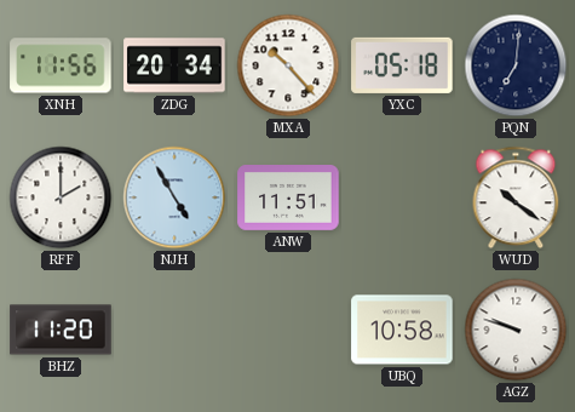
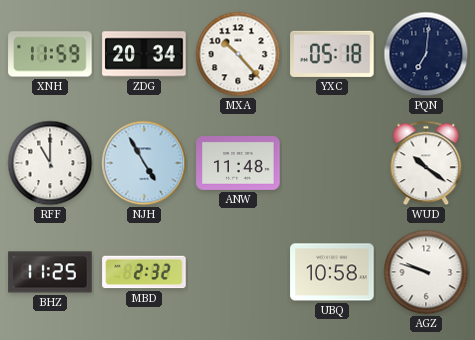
XNH: 11:56 -> 11:59
RFF: 2:00 -> 11:00
ANW: 11:51 -> 11:48
BHZ: 11:20 -> 11:25
MBD: none -> 2:32
